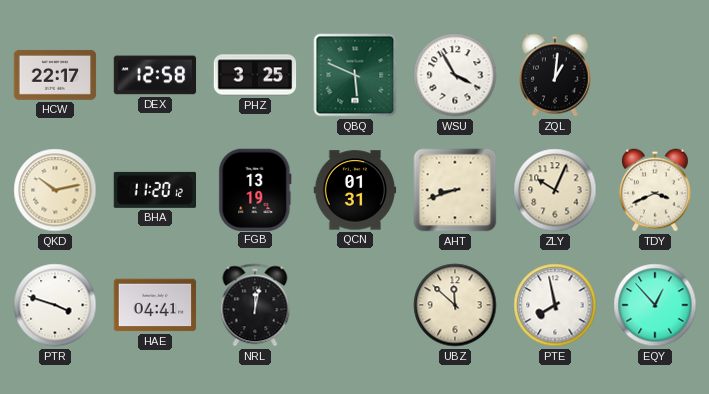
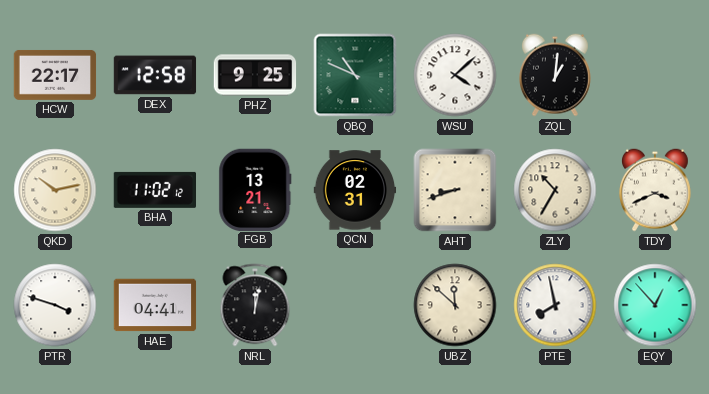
PHZ: 3:25 -> 9:25
QBQ: 5:49 -> 10:49
WSU: 3:55 -> 4:08
BHA: 11:20 -> 11:02
FGB: 13:19 -> 13:21
QCN: 01:31 -> 02:31
ZLY: 10:04 -> 10:35
